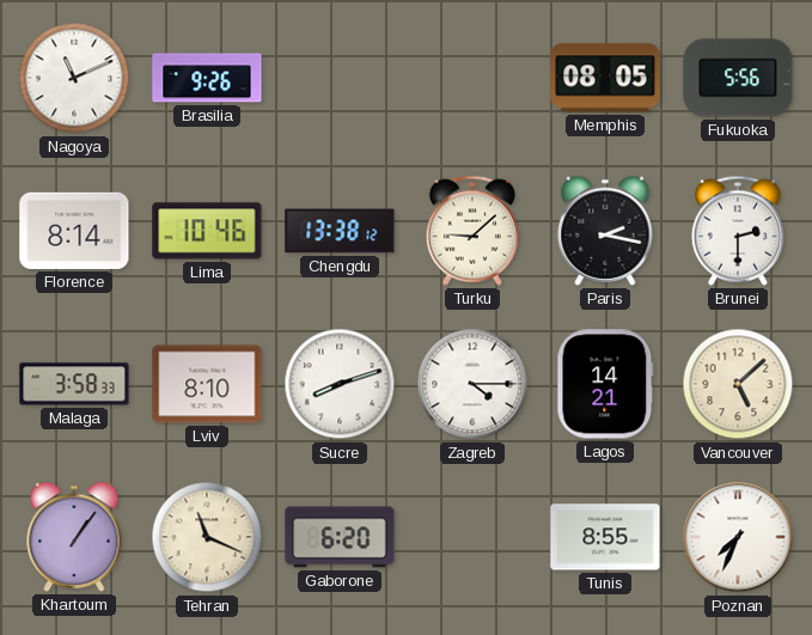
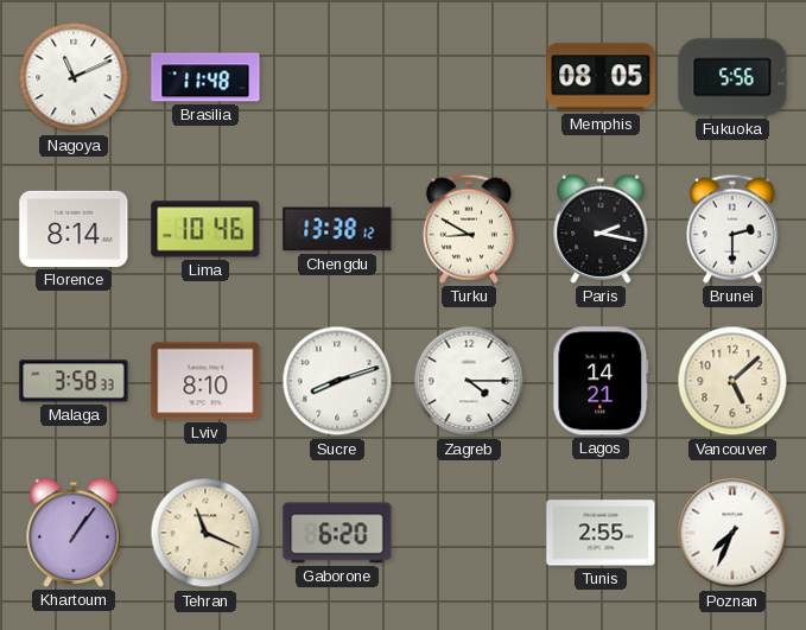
Brasilia: 9:26 -> 11:48
Turku: 9:08 -> 8:50
Tunis: 8:55 -> 2:55
